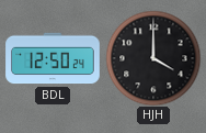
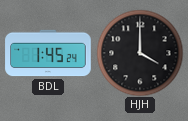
BDL: 12:50 -> 1:45
